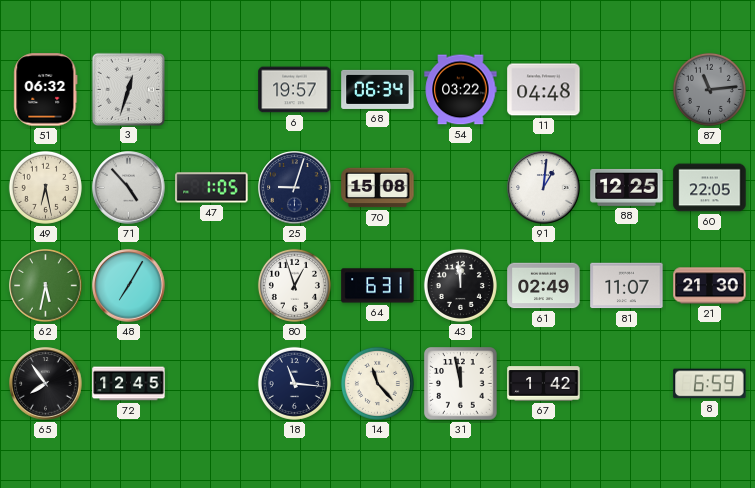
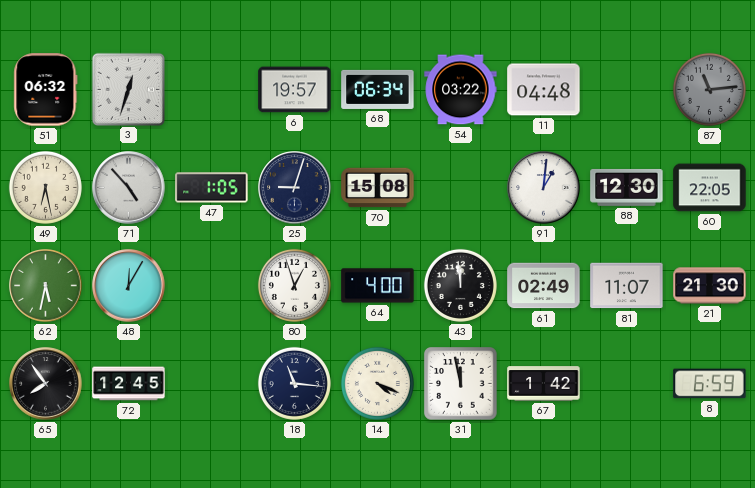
88: 12:25 -> 12:30
48: 7:05 -> 12:05
64: 6:31 -> 4:00
14: 11:23 -> 4:19
